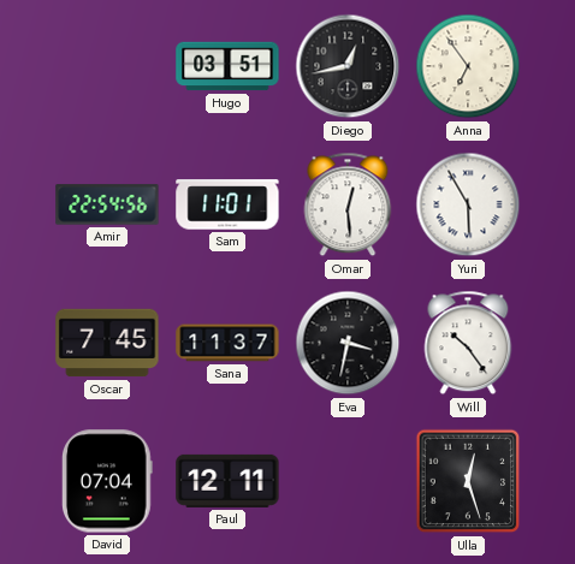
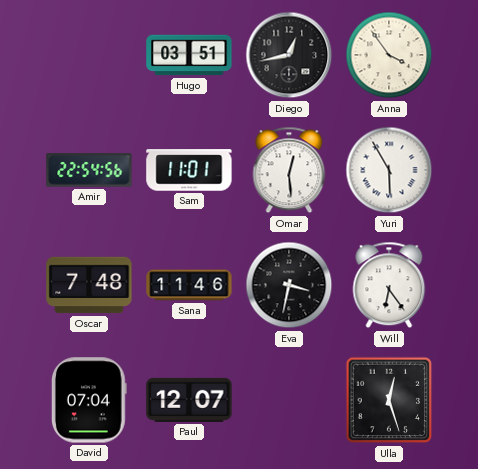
Anna: 6:54 -> 3:54
Oscar: 7:45 -> 7:48
Sana: 11:37 -> 11:46
Will: 10:24 -> 6:24
Paul: 12:11 -> 12:07
